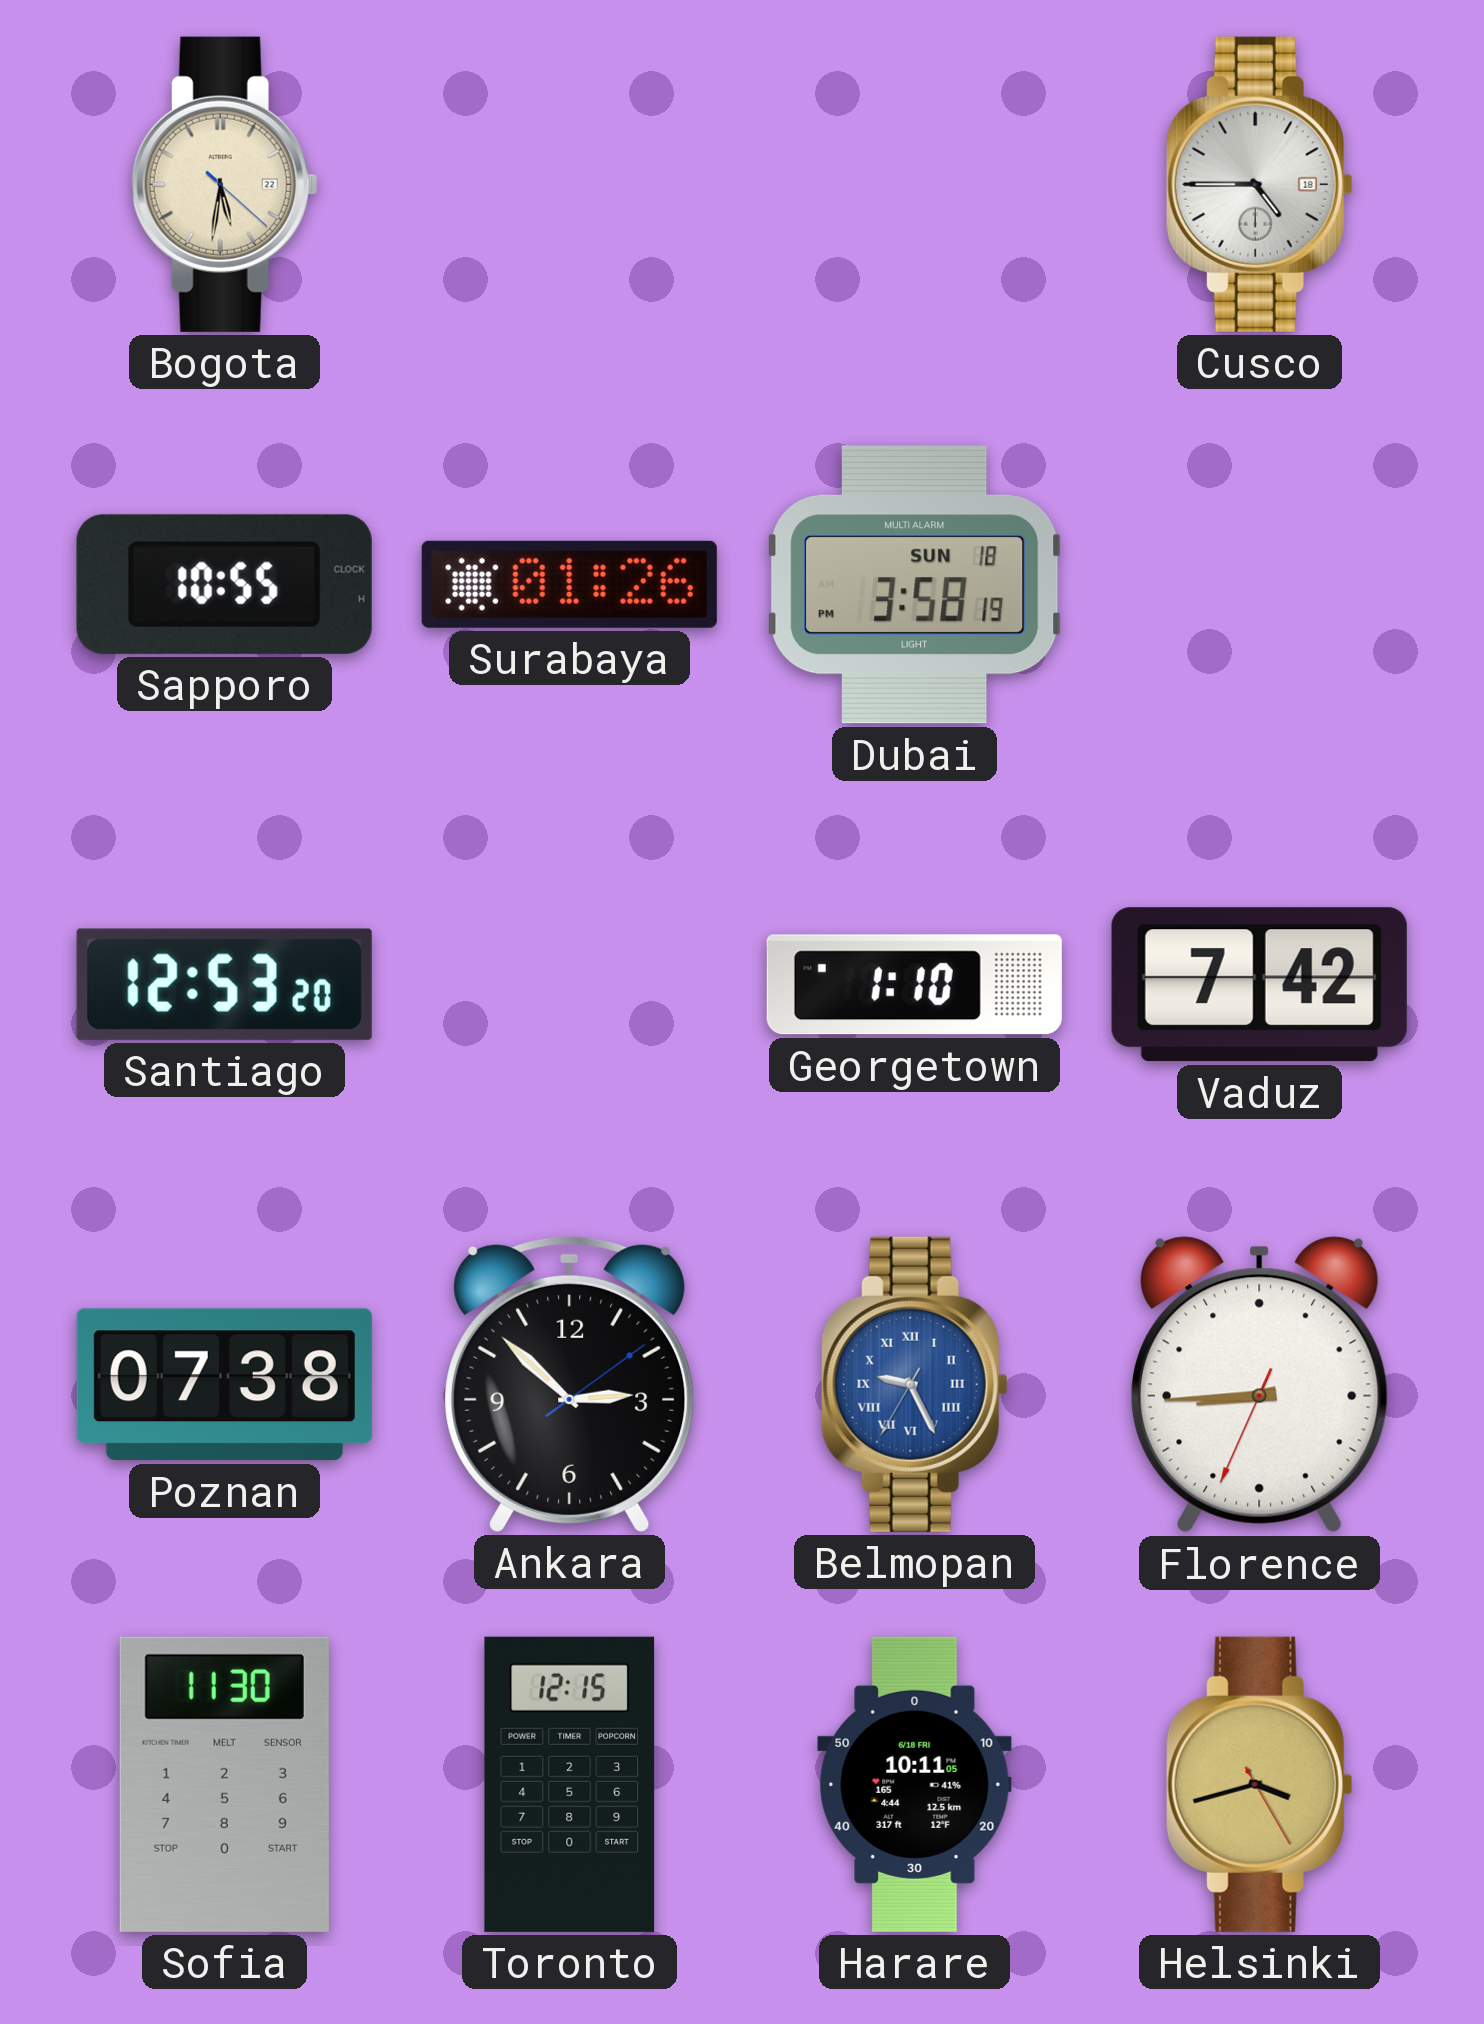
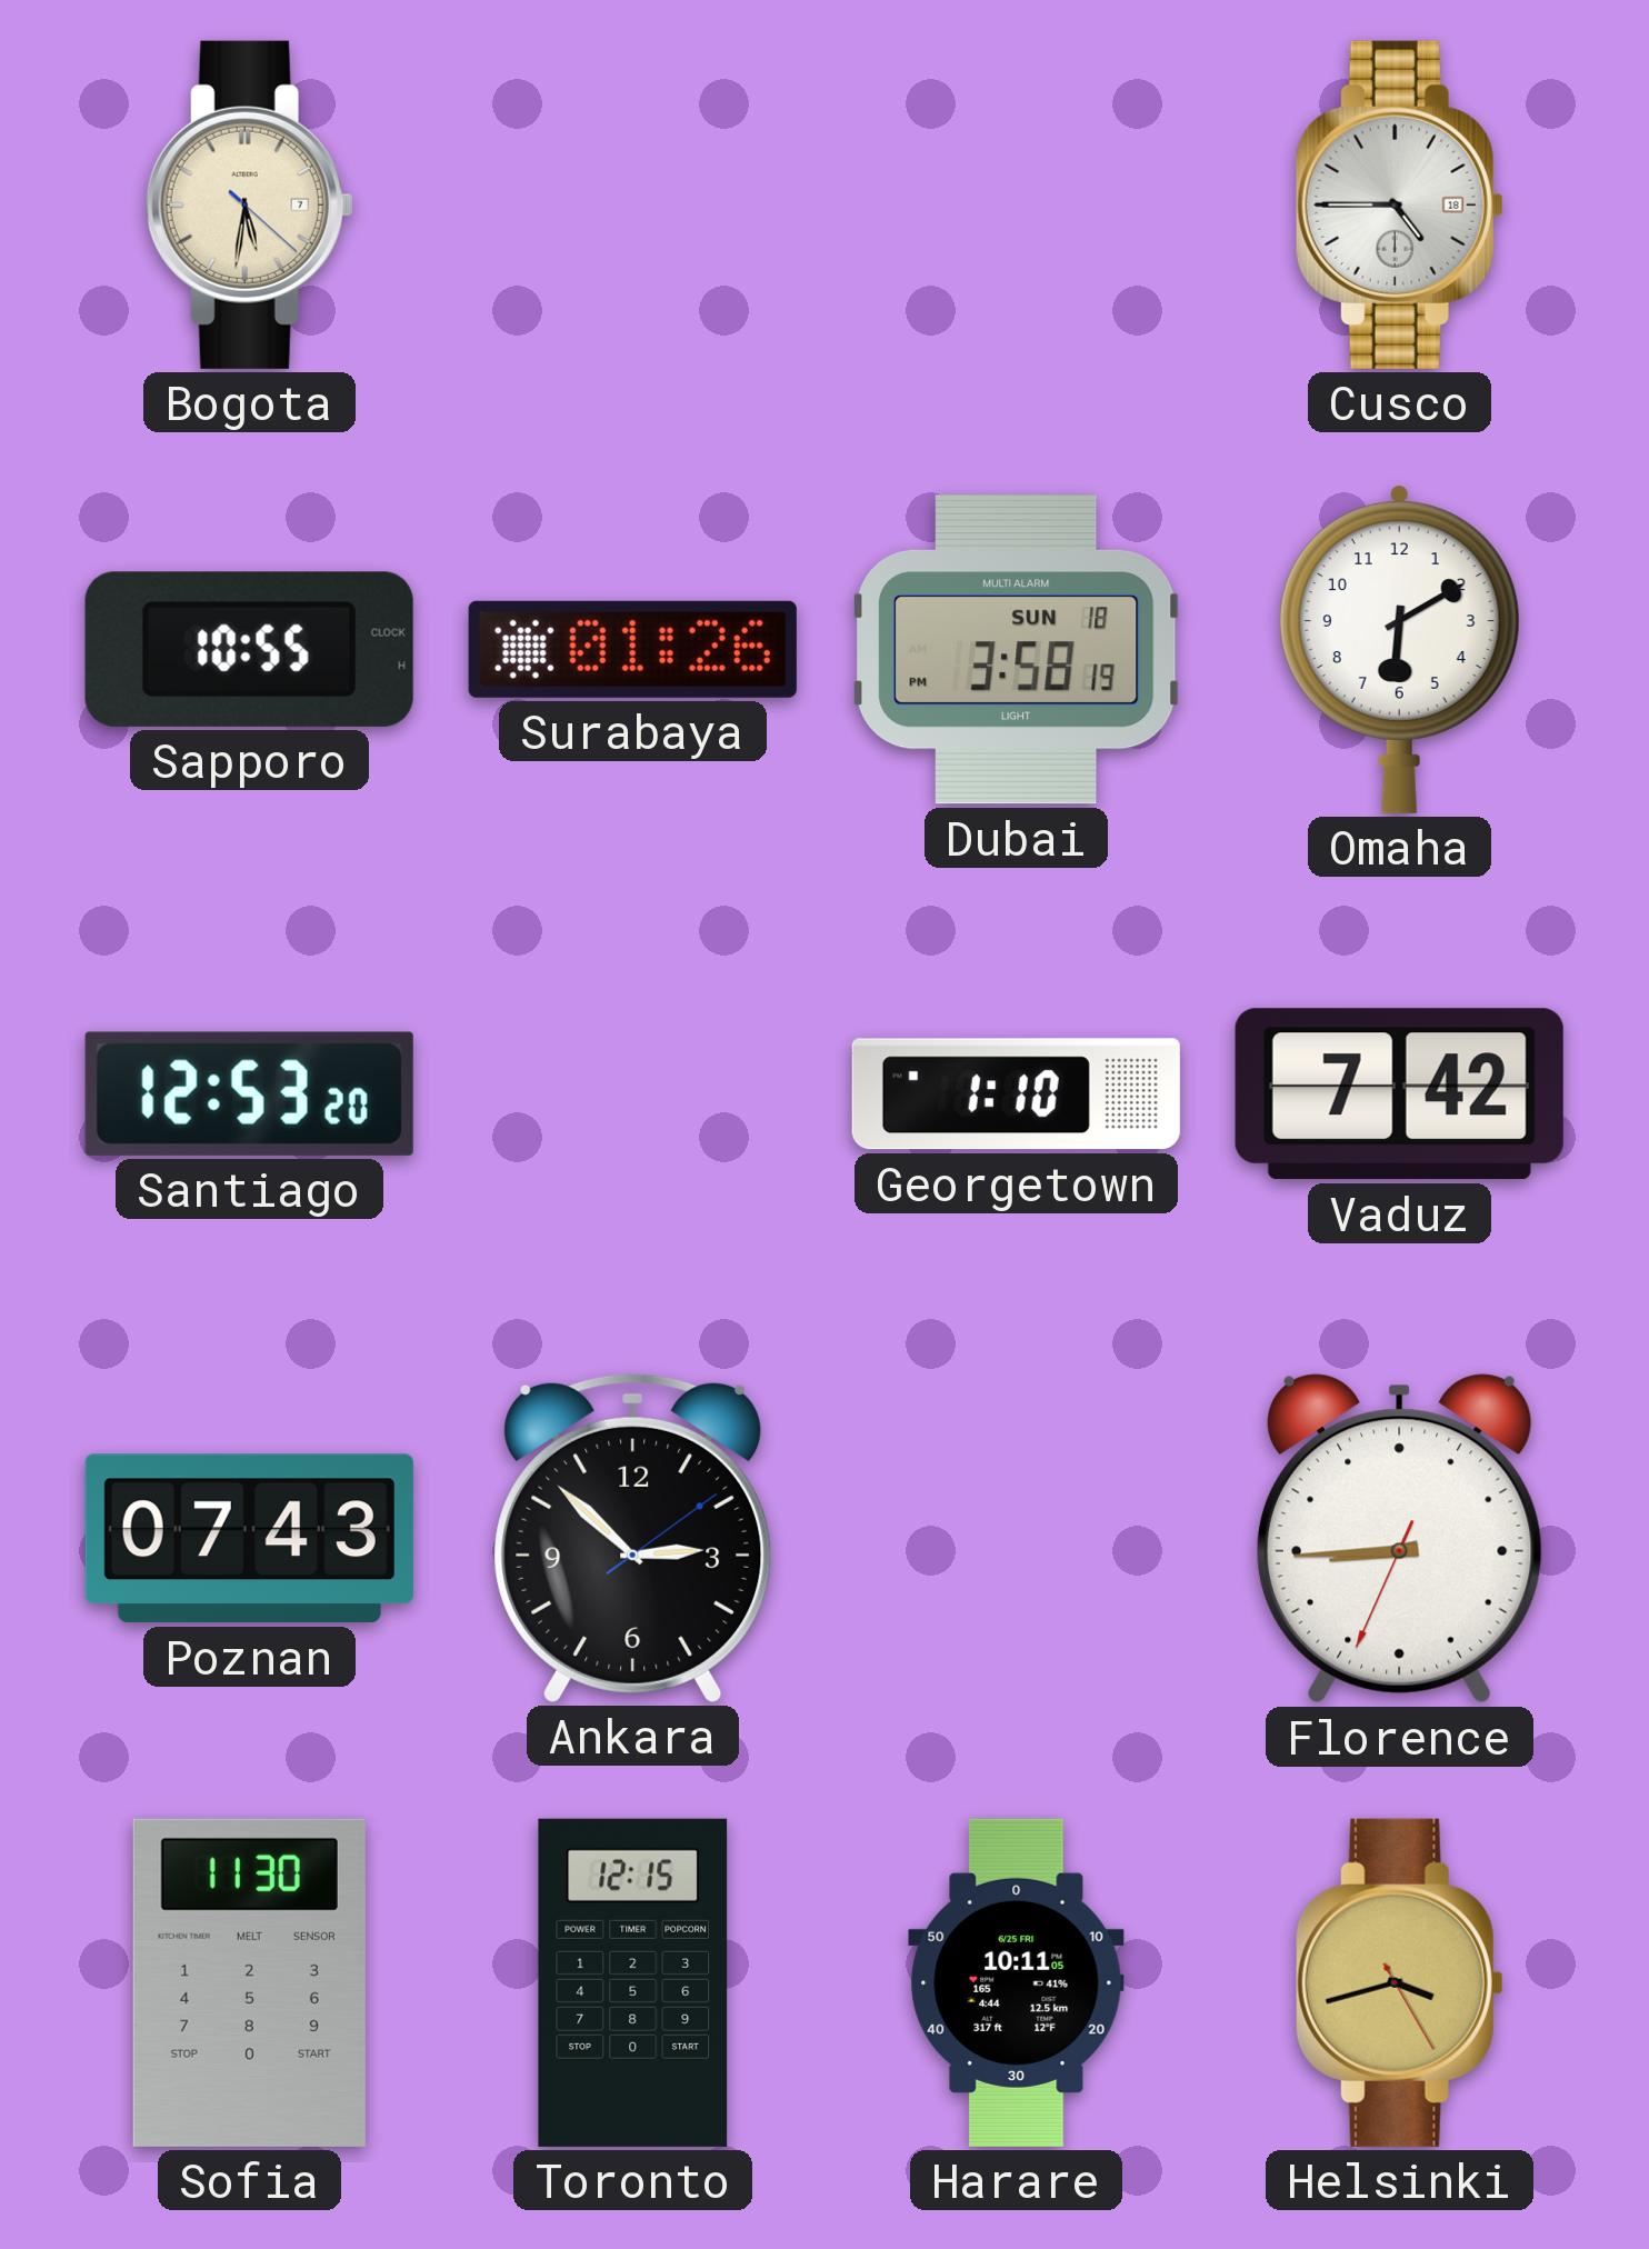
Bogota date: 22 -> 7
Omaha: none -> 6:10
Poznan: 07:38 -> 07:43
Belmopan: 9:25 -> none
Harare date: 6/18 FRI -> 6/25 FRI
